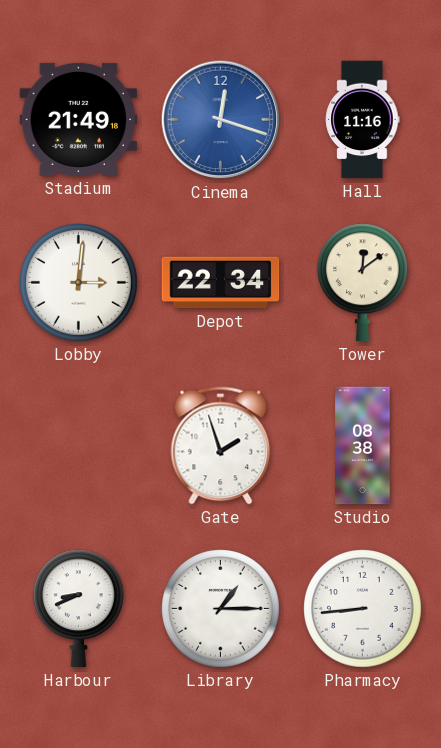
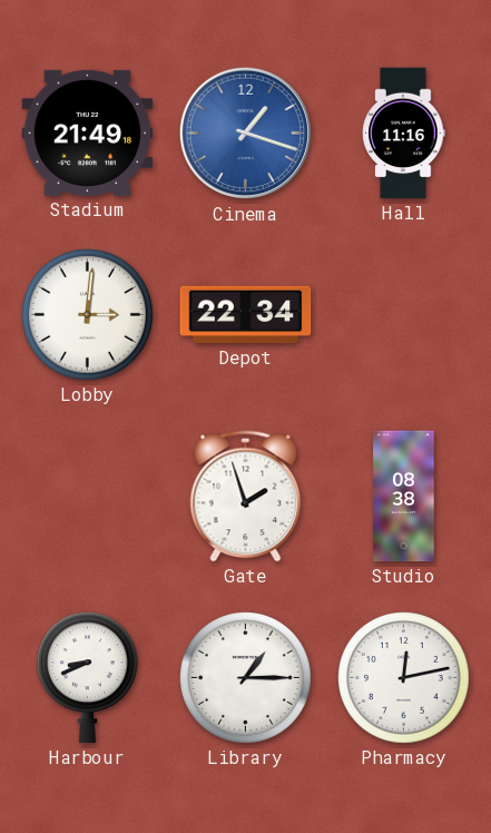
Cinema: 12:18 -> 1:18
Tower: 12:09 -> none
Pharmacy: 8:44 -> 12:13
